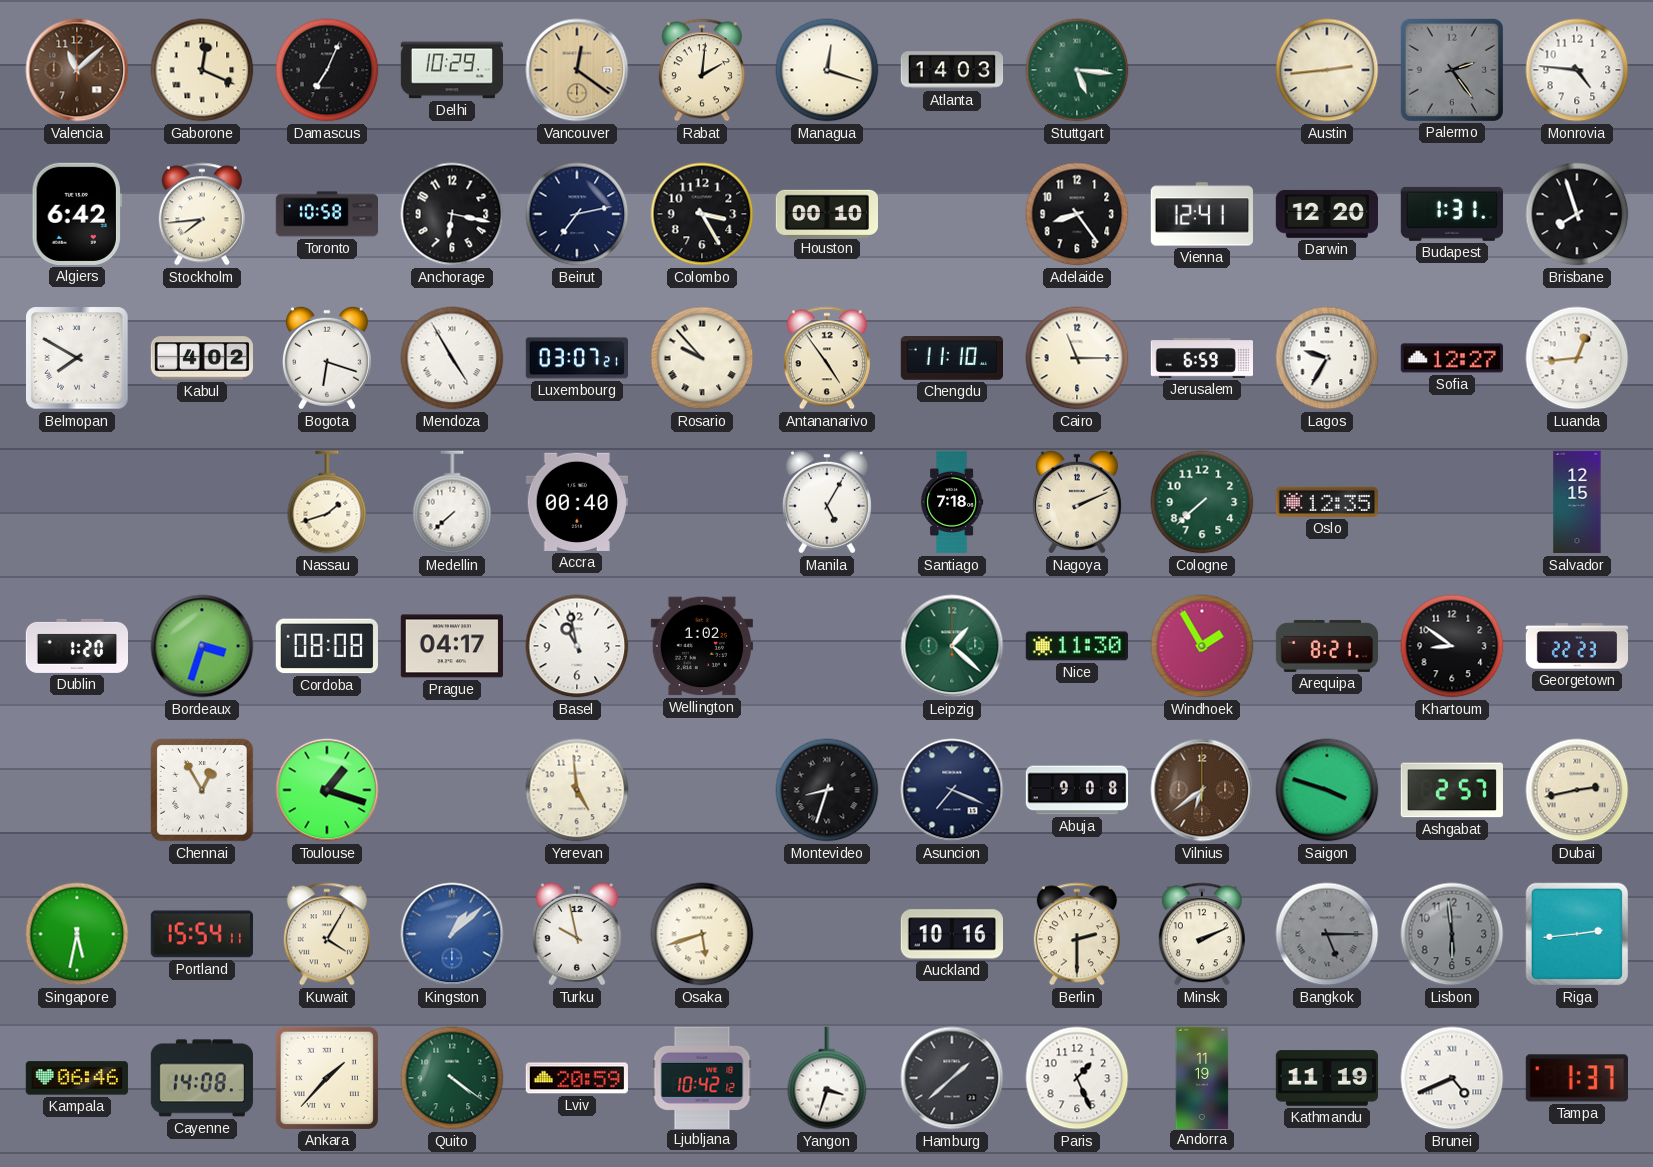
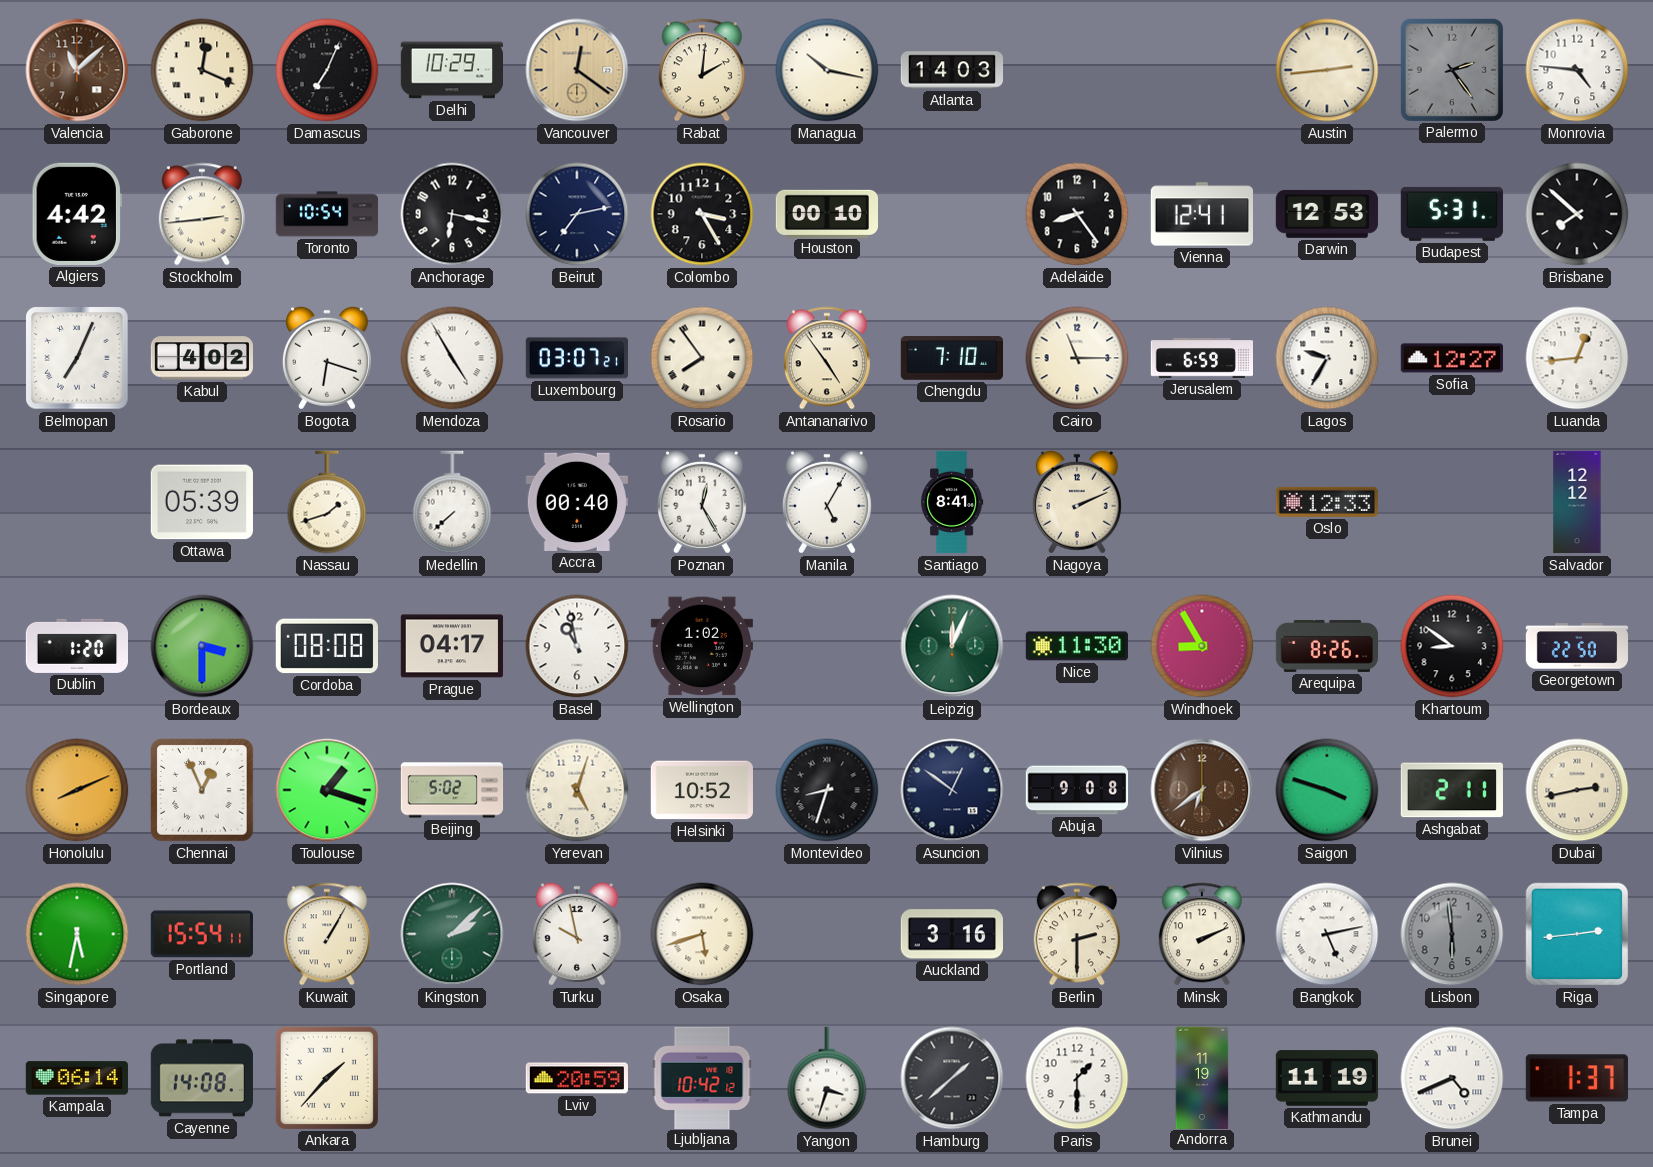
Managua: 12:18 -> 10:17
Stuttgart: 5:16 -> none
Algiers: 6:42 -> 4:42
Stockholm: 7:44 -> 2:44
Toronto: 10:58 -> 10:54
Darwin: 12:20 -> 12:53
Budapest: 1:31 -> 5:31
Brisbane: 7:57 -> 7:52
Belmopan: 7:50 -> 7:04
Rosario: 9:53 -> 7:54
Chengdu: 11:10 -> 7:10
Ottawa: none -> 05:39
Poznan: none -> 12:25
Santiago: 7:18 -> 8:41
Cologne: 7:38 -> none
Oslo: 12:35 -> 12:33
Salvador: 12:15 -> 12:12
Bordeaux: 3:33 -> 3:30
Leipzig: 1:22 -> 12:04
Windhoek: 1:55 -> 8:55
Arequipa: 8:21 -> 8:26
Georgetown: 22:23 -> 22:50
Honolulu: none -> 8:11
Chennai: 12:55 -> 12:56
Beijing: none -> 5:02
Yerevan: 4:59 -> 5:03
Helsinki: none -> 10:52
Asuncion: 7:19 -> 12:51
Ashgabat: 2:57 -> 2:11
Kuwait: 4:05 -> 1:05
Kingston: 1:08 -> 2:08
Kingston dial: blue -> green
Auckland: 10:16 -> 3:16
Bangkok: 5:15 -> 5:13
Bangkok dial: grey -> white
Kampala: 06:46 -> 06:14
Quito: 4:21 -> none
Paris: 1:26 -> 1:30
